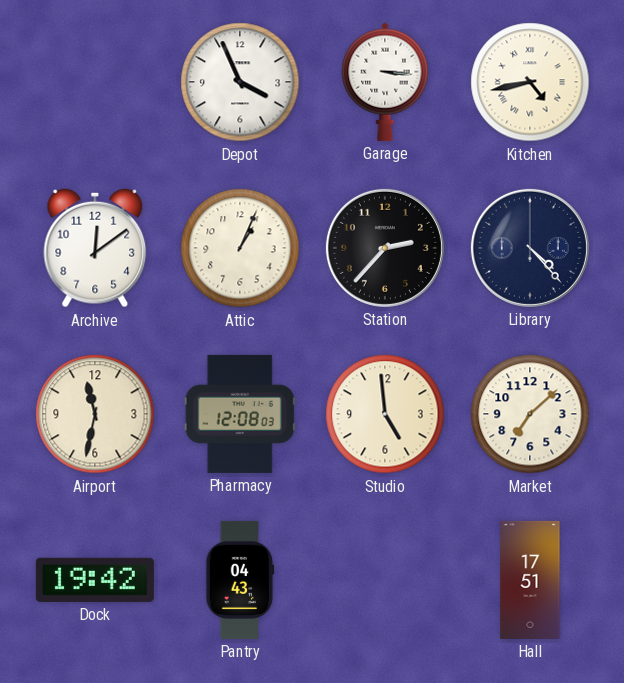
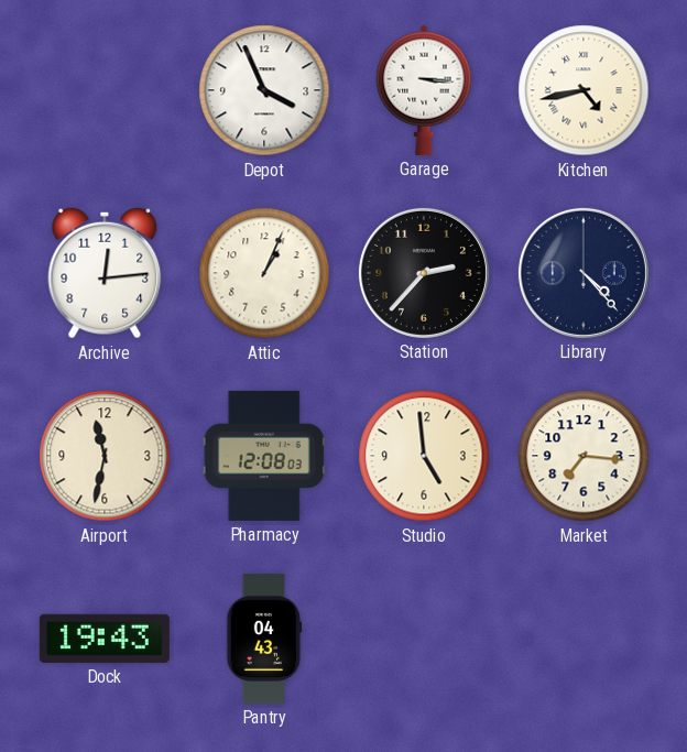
Archive: 12:09 -> 12:14
Market: 7:08 -> 7:16
Dock: 19:42 -> 19:43
Hall: 17:51 -> none
